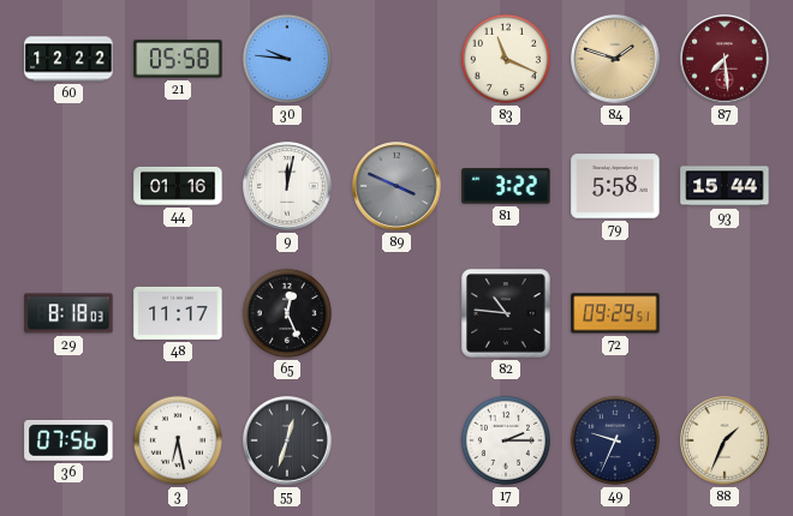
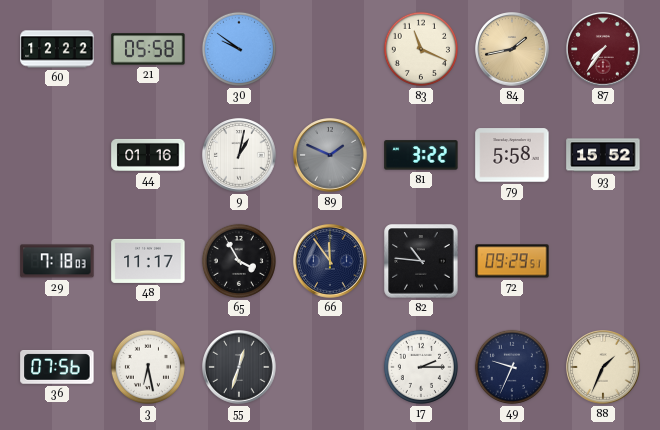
30: 9:46 -> 9:51
84: 1:48 -> 1:43
87: 7:29 -> 7:36
9: 12:02 -> 1:02
89: 3:49 -> 1:49
93: 15:44 -> 15:52
29: 8:18 -> 7:18
65: 12:26 -> 3:55
66: none -> 11:54
